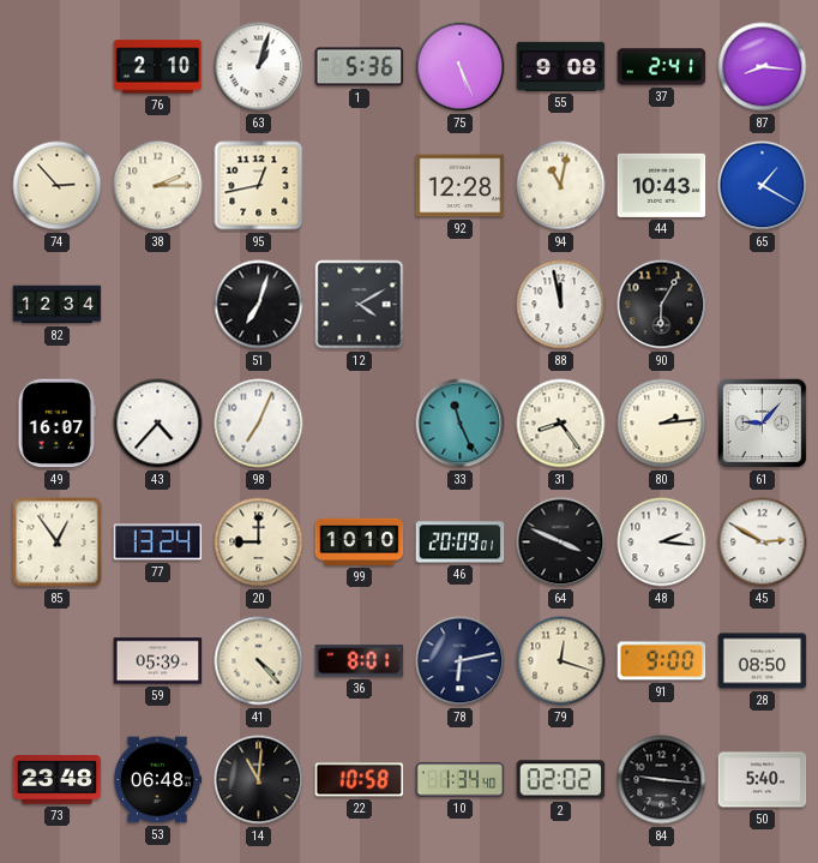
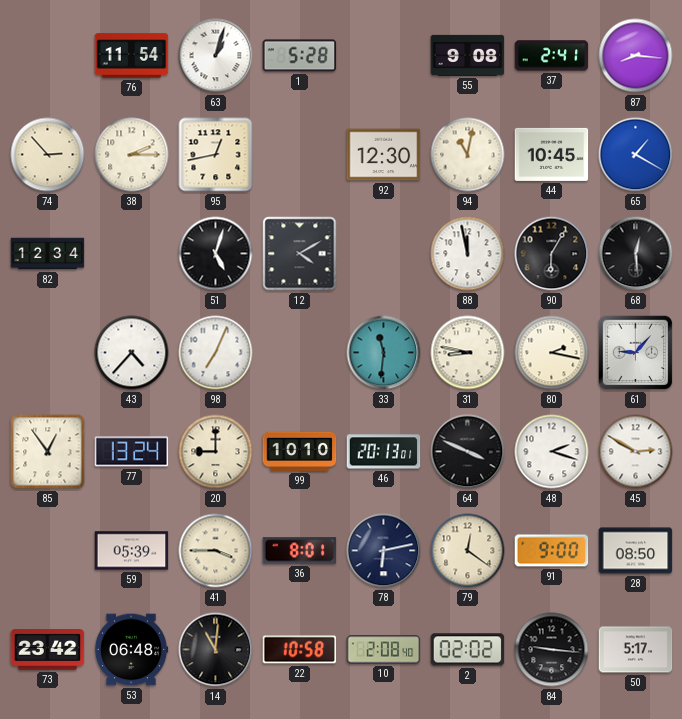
76: 2:10 -> 11:54
1: 5:36 -> 5:28
75: 5:26 -> none
92: 12:28 -> 12:30
44: 10:43 -> 10:45
51: 7:03 -> 5:03
68: none -> 12:29
49: 16:07 -> none
33: 11:26 -> 11:31
31: 8:24 -> 8:47
80: 2:14 -> 2:17
46: 20:09 -> 20:13
48: 2:16 -> 2:18
41: 4:23 -> 3:45
79: 12:18 -> 12:21
73: 23:48 -> 23:42
10: 1:34 -> 2:08
50: 5:40 -> 5:17
